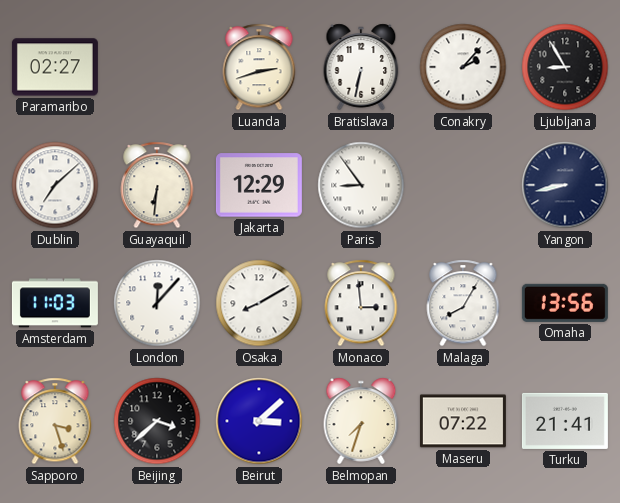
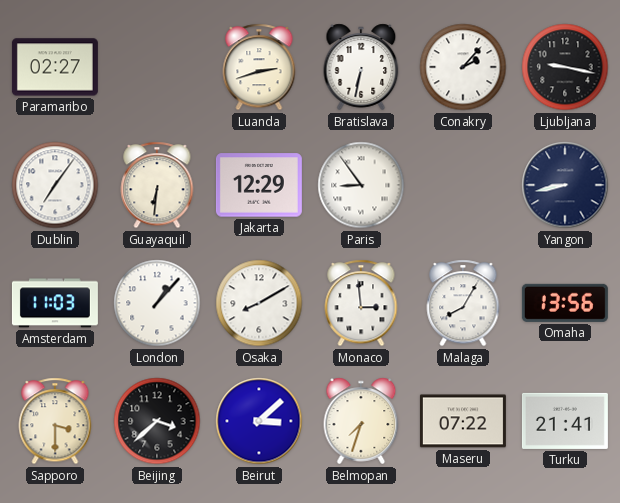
Ljubljana: 8:55 -> 9:17
Dublin: 7:08 -> 7:06
London: 12:07 -> 1:07
Sapporo: 3:27 -> 3:30
